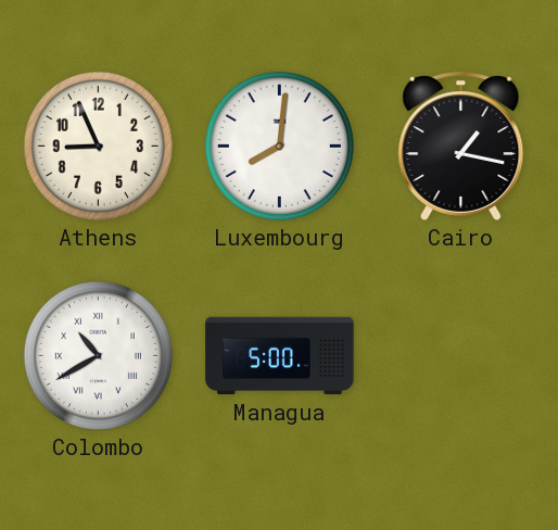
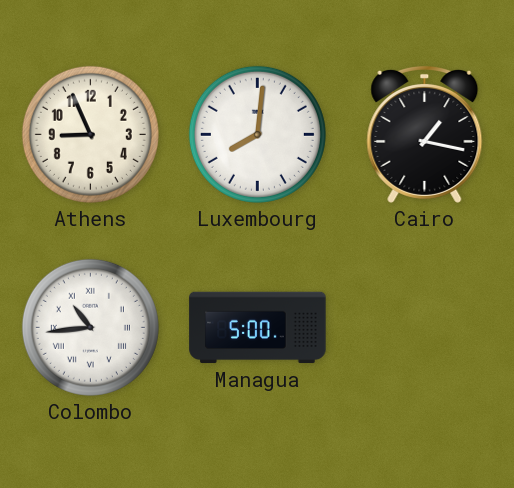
Colombo: 10:40 -> 10:44
